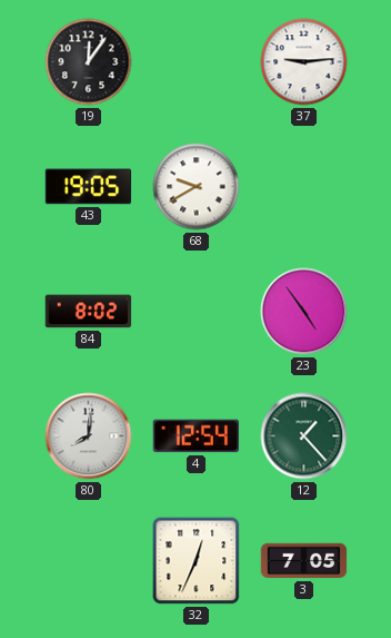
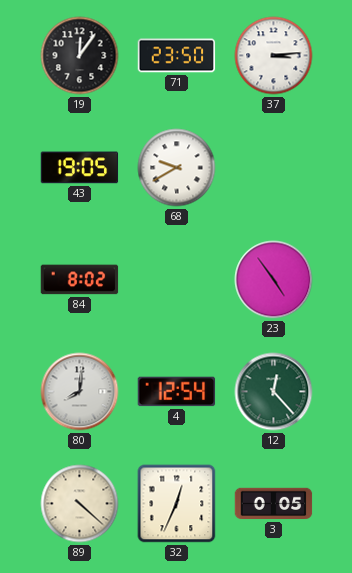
71: none -> 23:50
37: 9:14 -> 3:14
12: 1:23 -> 12:23
89: none -> 4:22
3: 7:05 -> 0:05
